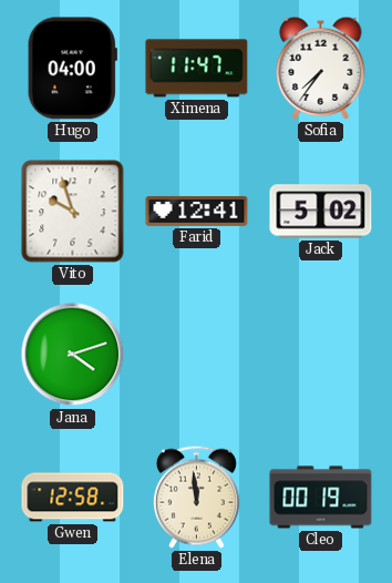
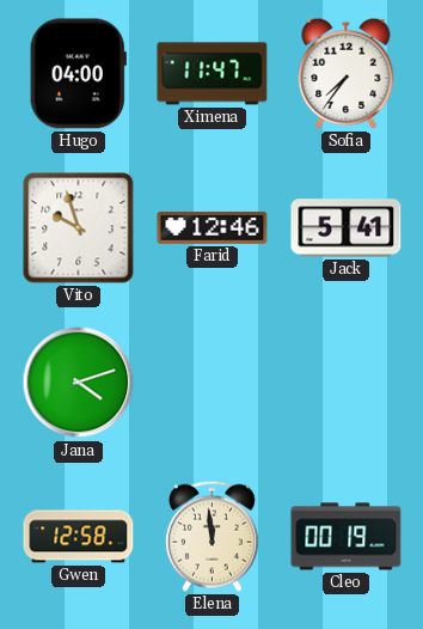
Farid: 12:41 -> 12:46
Jack: 5:02 -> 5:41
